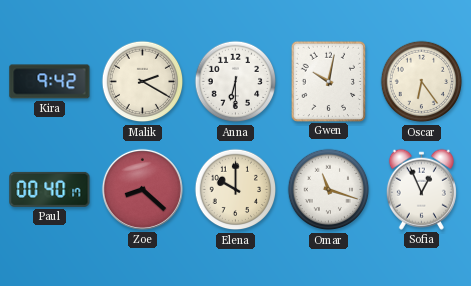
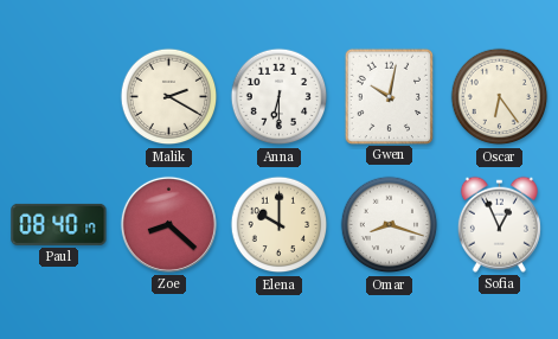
Kira: 9:42 -> none
Paul: 00:40 -> 08:40
Omar: 11:18 -> 8:18
